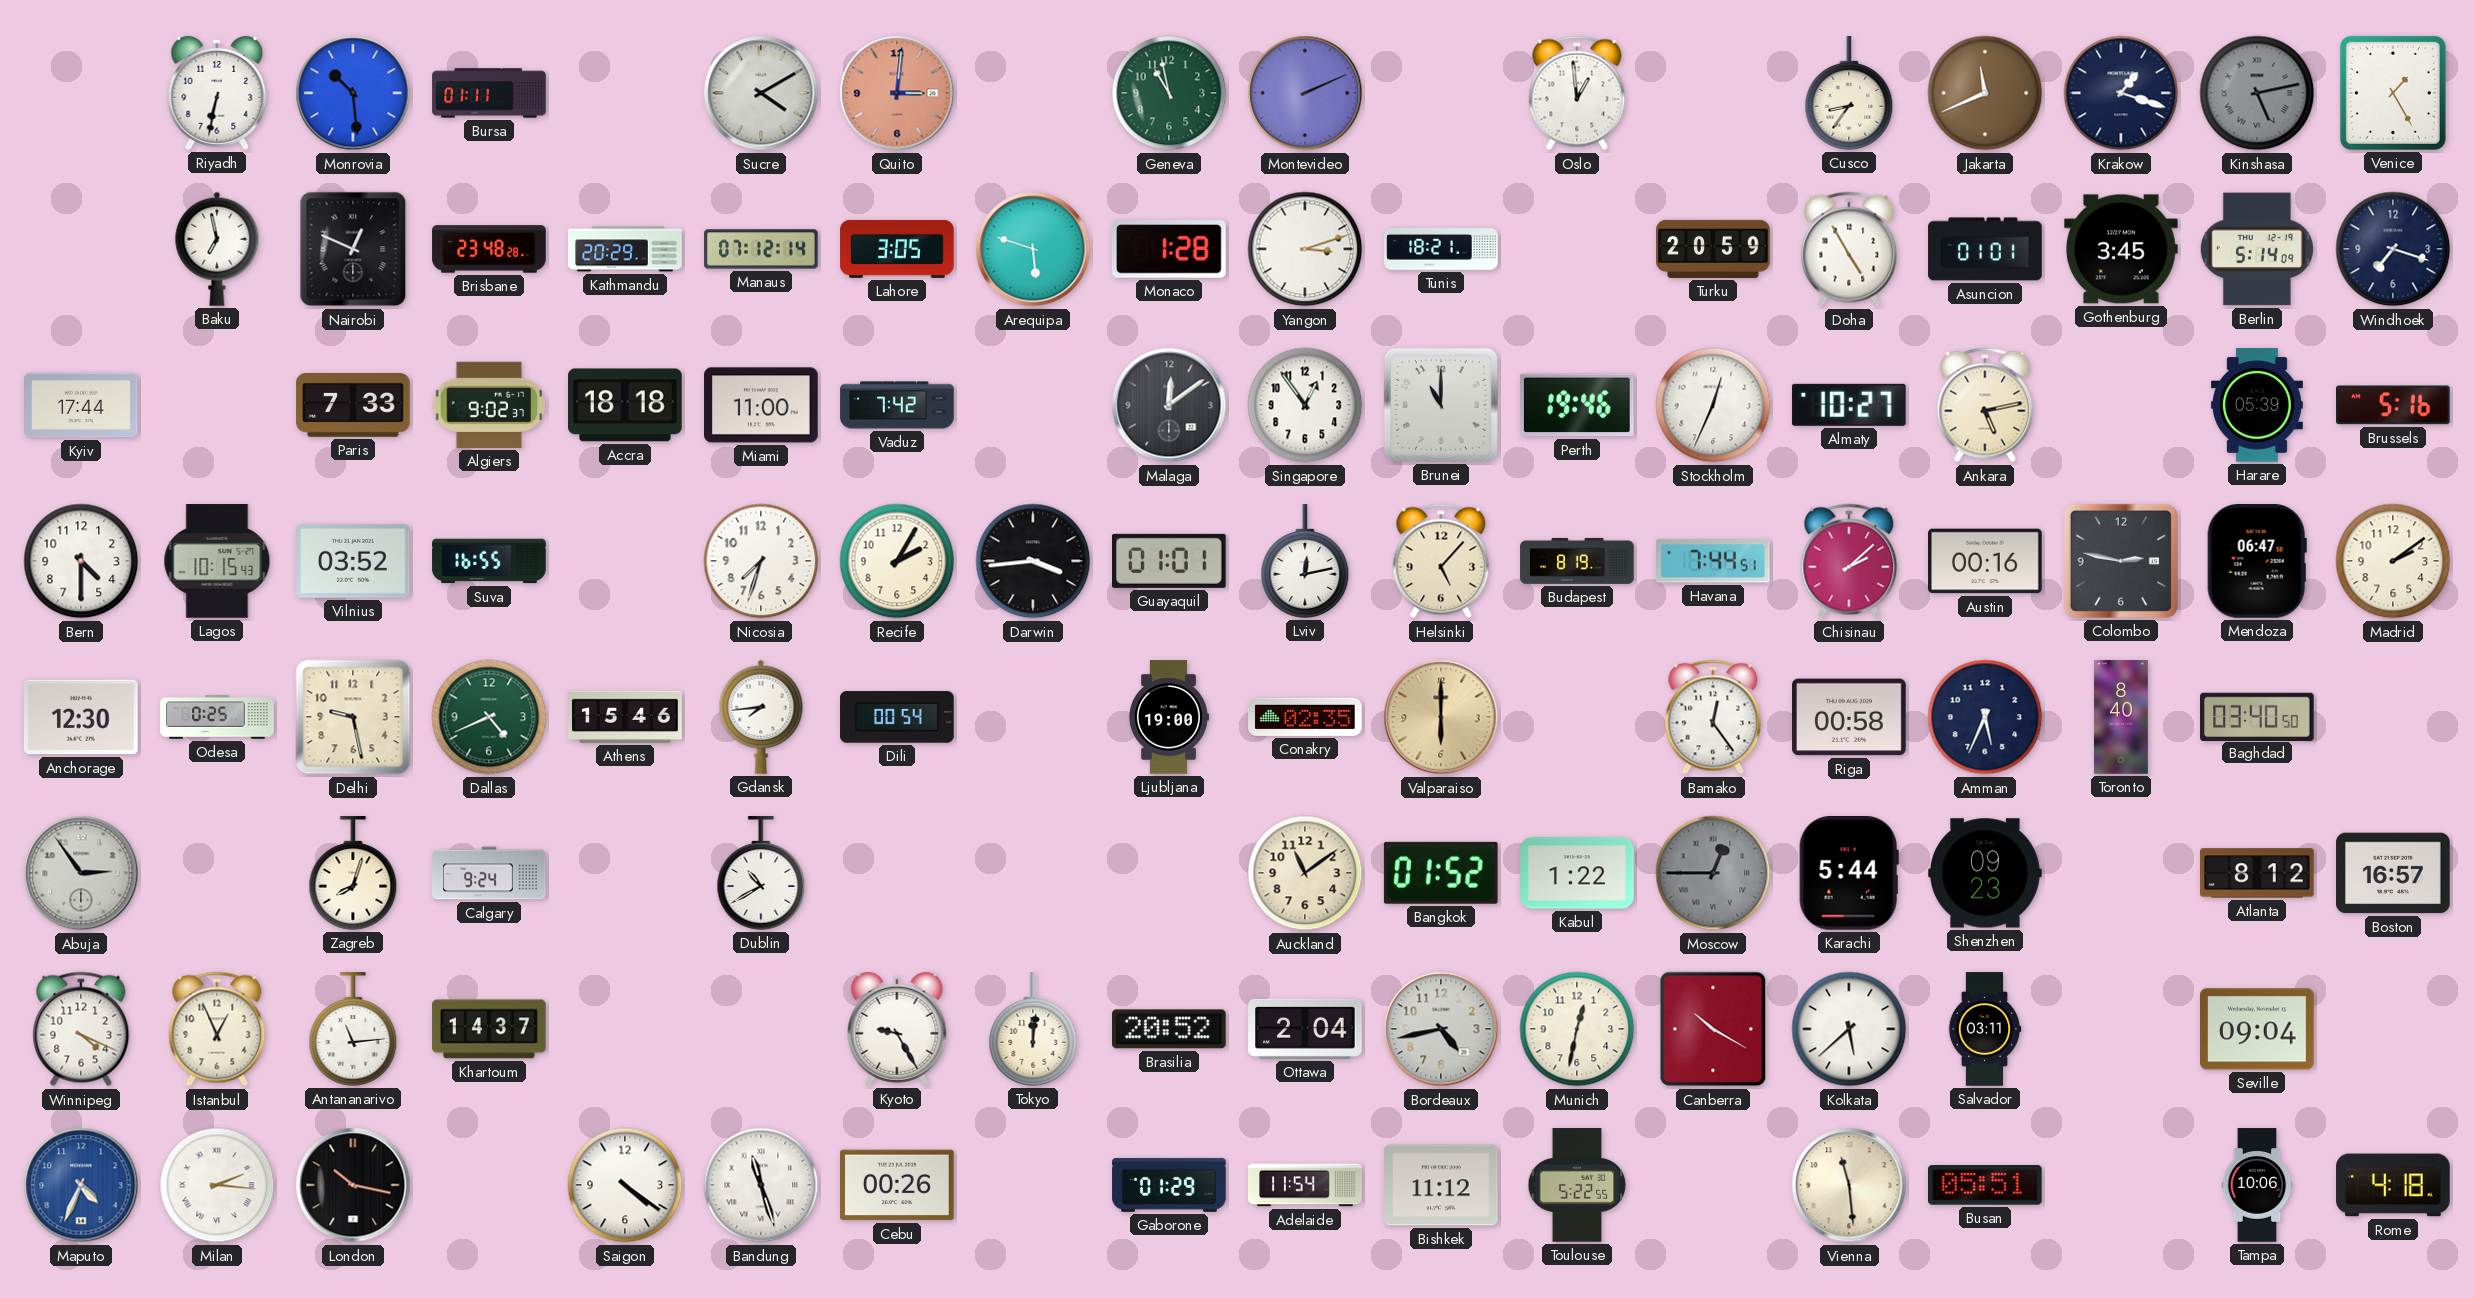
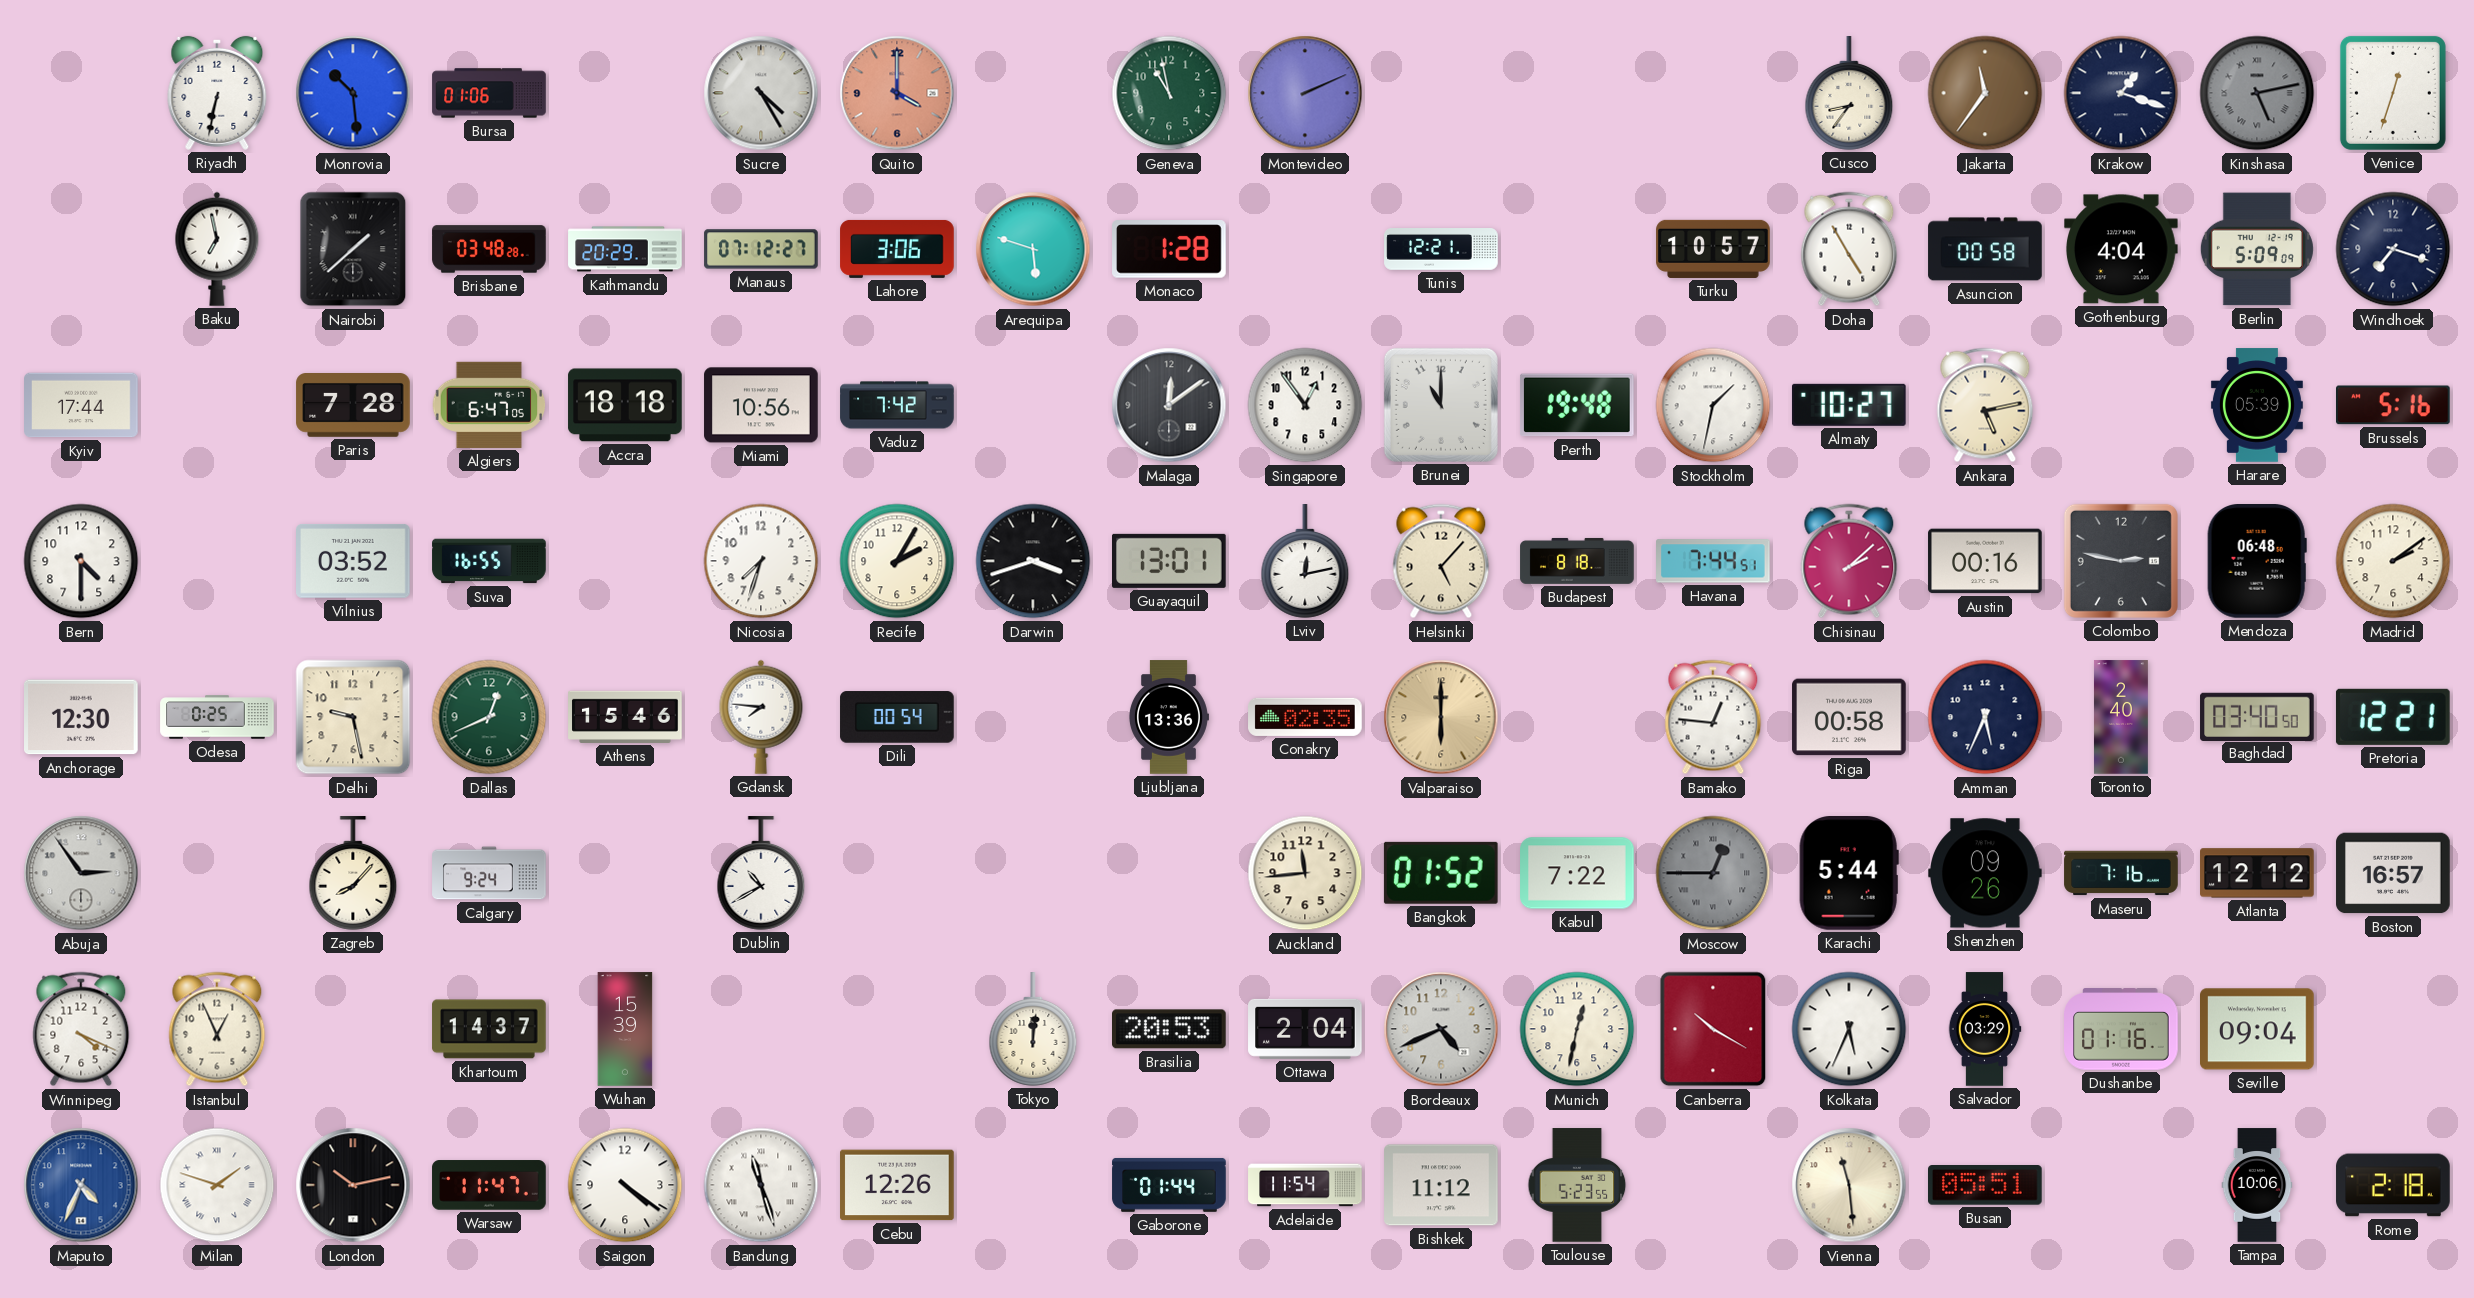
Bursa: 01:11 -> 01:06
Sucre: 4:10 -> 4:25
Quito: 3:01 -> 4:00
Oslo: 12:59 -> none
Jakarta: 11:41 -> 11:36
Venice: 1:25 -> 12:33
Nairobi: 12:49 -> 1:38
Brisbane: 23:48 -> 03:48
Manaus: 07:12:14 -> 07:12:27
Lahore: 3:05 -> 3:06
Yangon: 3:12 -> none
Tunis: 18:21 -> 12:21
Turku: 20:59 -> 10:57
Asuncion: 01:01 -> 00:58
Gothenburg: 3:45 -> 4:04
Berlin: 5:14 -> 5:09
Paris: 7:33 -> 7:28
Algiers: 9:02 -> 6:47
Miami: 11:00 -> 10:56
Perth: 19:46 -> 19:48
Stockholm: 12:34 -> 1:32
Lagos: 10:15 -> none
Darwin: 3:44 -> 3:42
Guayaquil: 01:01 -> 13:01
Budapest: 8:19 -> 8:18
Mendoza: 06:47 -> 06:48
Dallas: 4:41 -> 12:41
Gdansk: 7:44 -> 7:46
Ljubljana: 19:00 -> 13:36
Bamako: 12:24 -> 12:46
Toronto: 8:40 -> 2:40
Pretoria: none -> 12:21
Zagreb: 8:03 -> 8:07
Auckland: 11:09 -> 11:44
Kabul: 1:22 -> 7:22
Shenzhen: 09:23 -> 09:26
Maseru: none -> 7:16
Atlanta: 8:12 -> 12:12
Antananarivo: 11:14 -> none
Wuhan: none -> 15:39
Kyoto: 9:25 -> none
Brasilia: 20:52 -> 20:53
Bordeaux: 4:43 -> 4:41
Kolkata: 5:38 -> 5:34
Salvador: 03:11 -> 03:29
Dushanbe: none -> 01:16
Milan: 2:16 -> 1:48
London: 10:17 -> 10:13
Warsaw: none -> 11:47
Cebu: 00:26 -> 12:26
Gaborone: 01:29 -> 01:44
Toulouse: 5:22 -> 5:23
Rome: 4:18 -> 2:18
